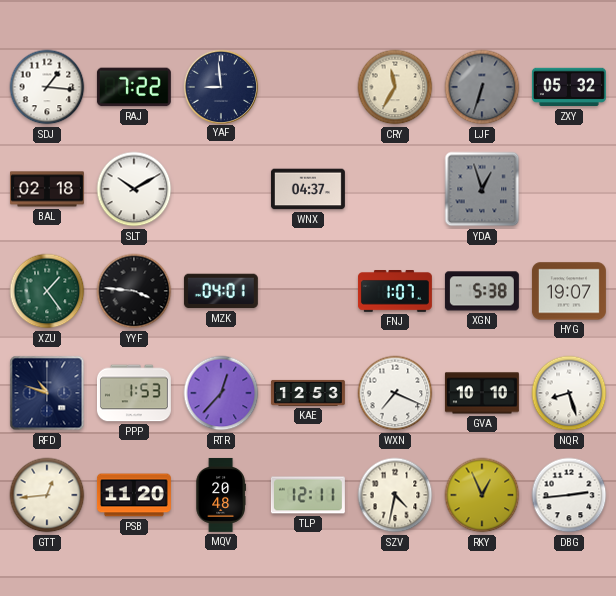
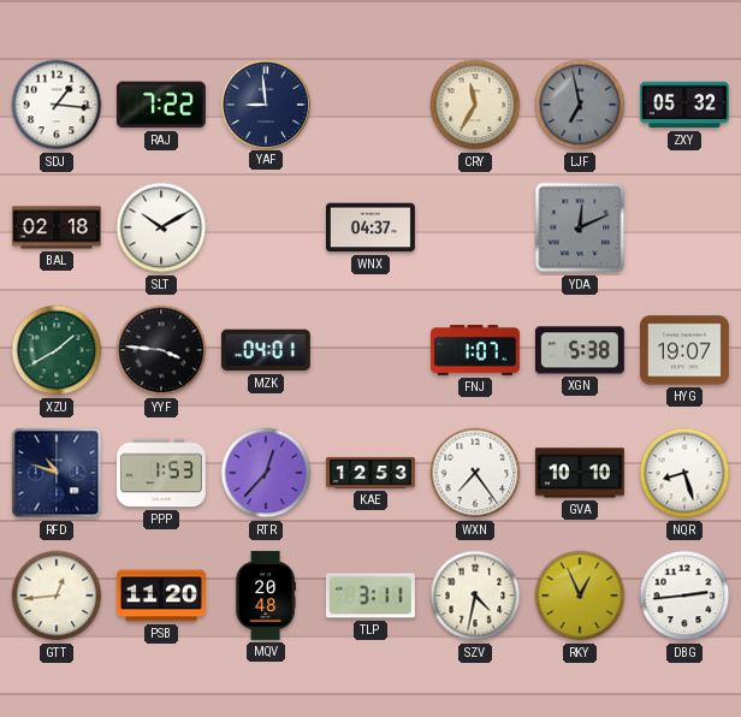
LJF: 6:33 -> 6:58
YDA: 12:57 -> 12:11
XZU: 1:24 -> 1:40
WXN: 7:19 -> 7:24
TLP: 12:11 -> 3:11
